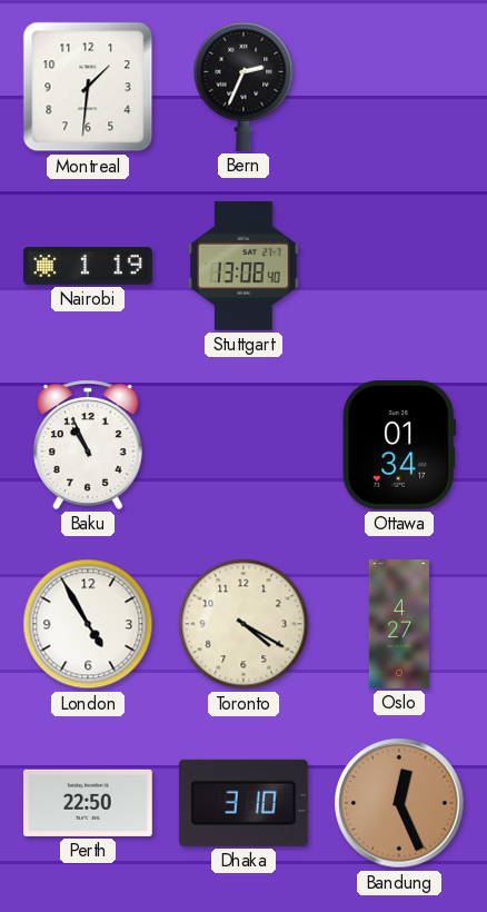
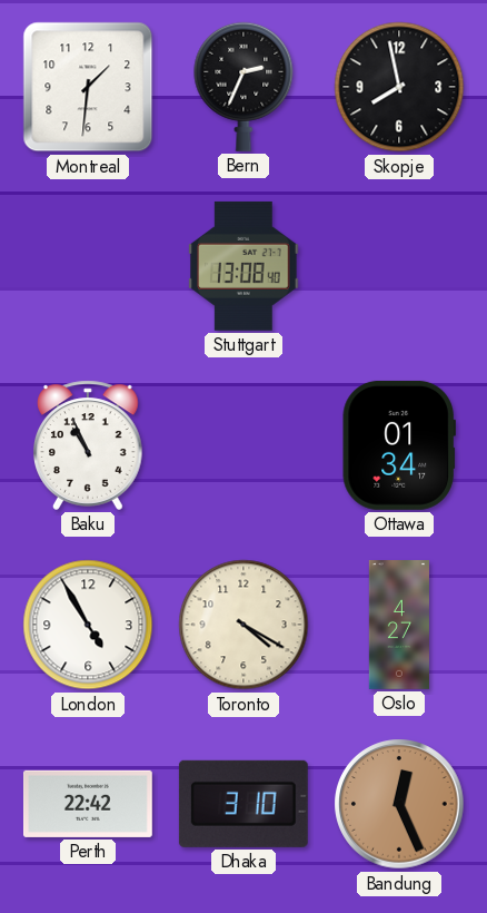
Skopje: none -> 7:58
Nairobi: 1:19 -> none
Perth: 22:50 -> 22:42
